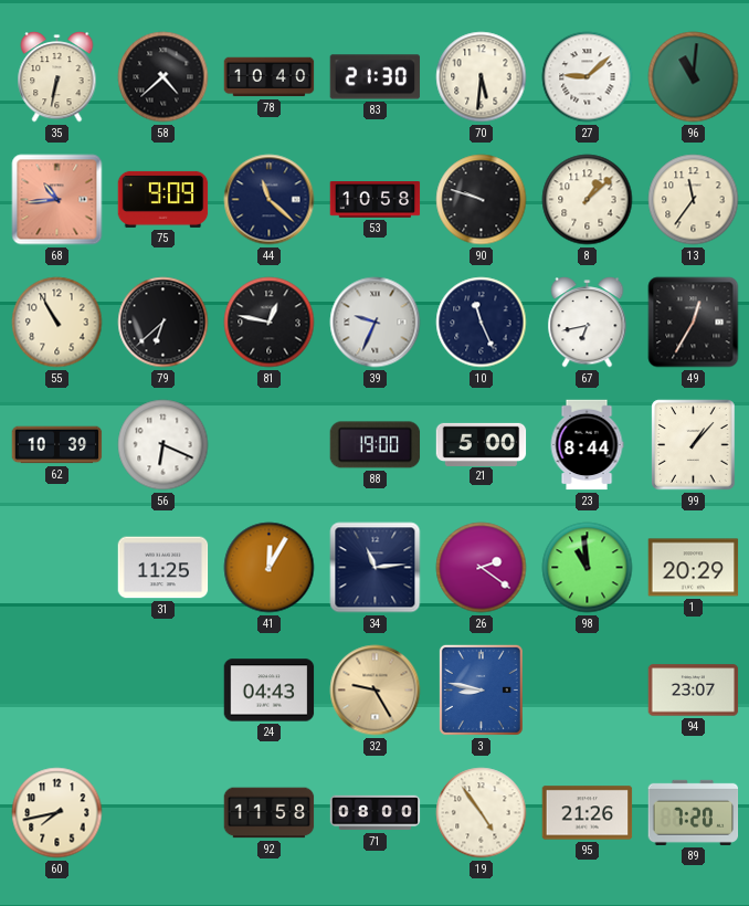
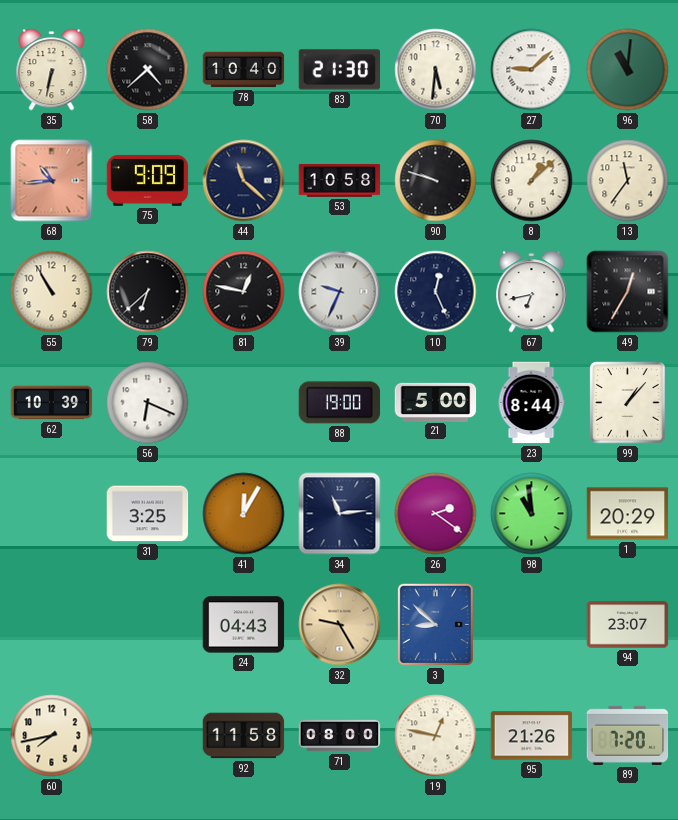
10: 11:26 -> 12:26
31: 11:25 -> 3:25
3: 8:47 -> 8:52
19: 4:54 -> 12:47
